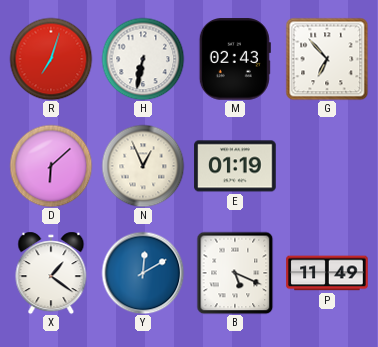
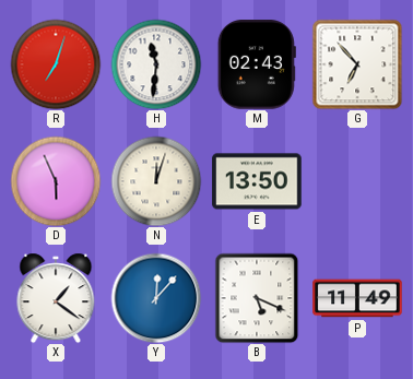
H: 6:32 -> 11:31
D: 6:08 -> 5:56
N: 12:56 -> 12:03
E: 01:19 -> 13:50
Y: 12:10 -> 12:07
